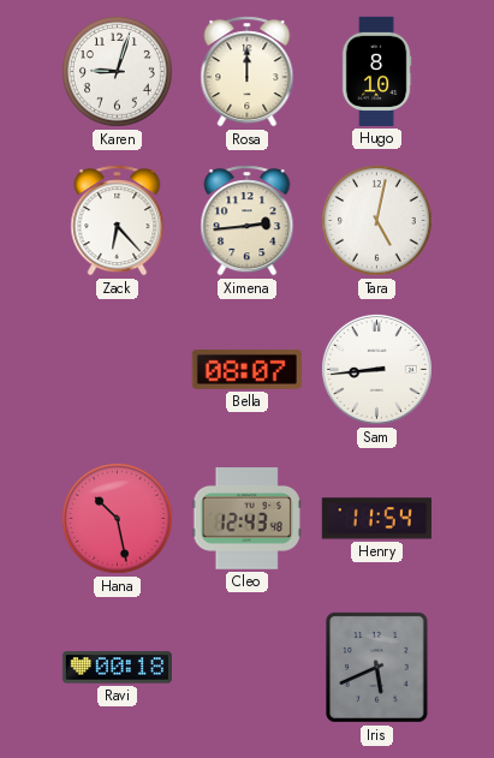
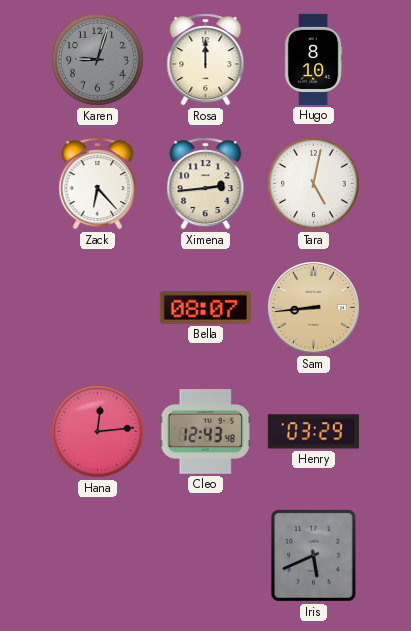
Karen dial: white -> grey
Sam dial: white -> champagne
Hana: 10:28 -> 12:14
Henry: 11:54 -> 03:29
Ravi: 00:18 -> none
